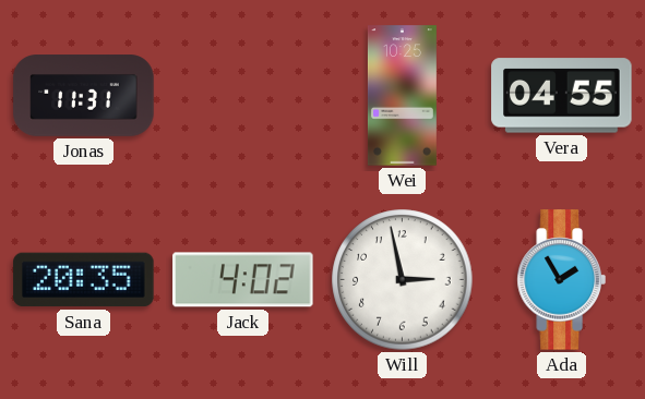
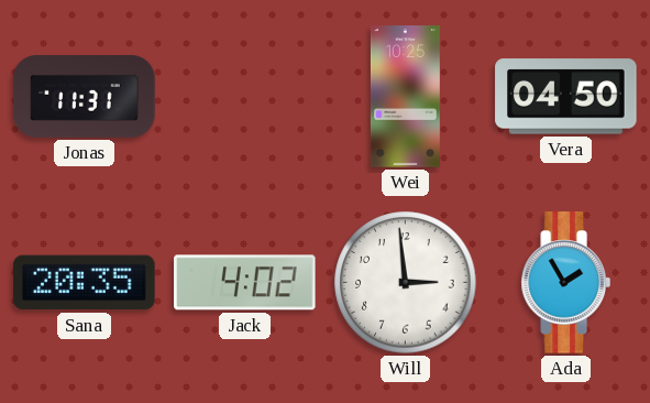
Vera: 04:55 -> 04:50
Will: 2:58 -> 2:59
